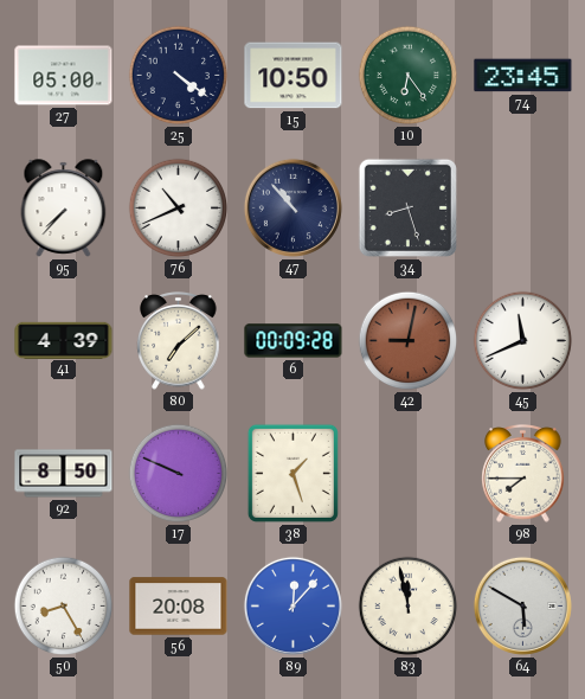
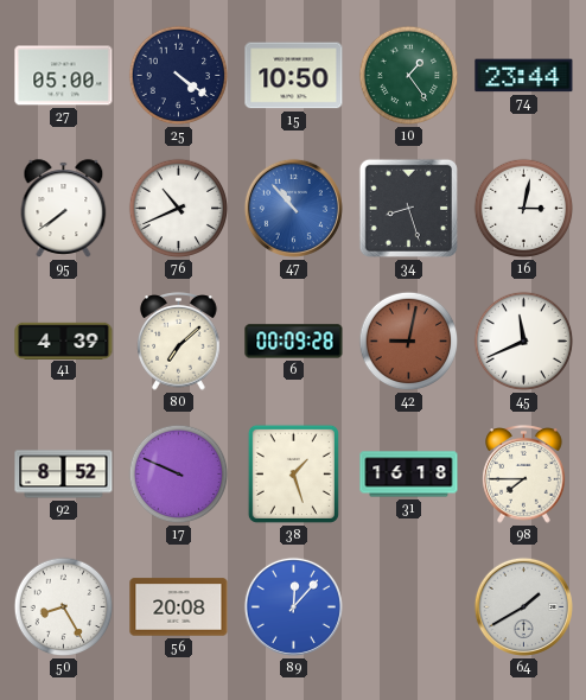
10: 6:24 -> 1:24
74: 23:45 -> 23:44
95: 7:37 -> 7:39
47 dial: navy -> blue
16: none -> 3:02
92: 8:50 -> 8:52
31: none -> 16:18
83: 11:58 -> none
64: 5:50 -> 1:40
